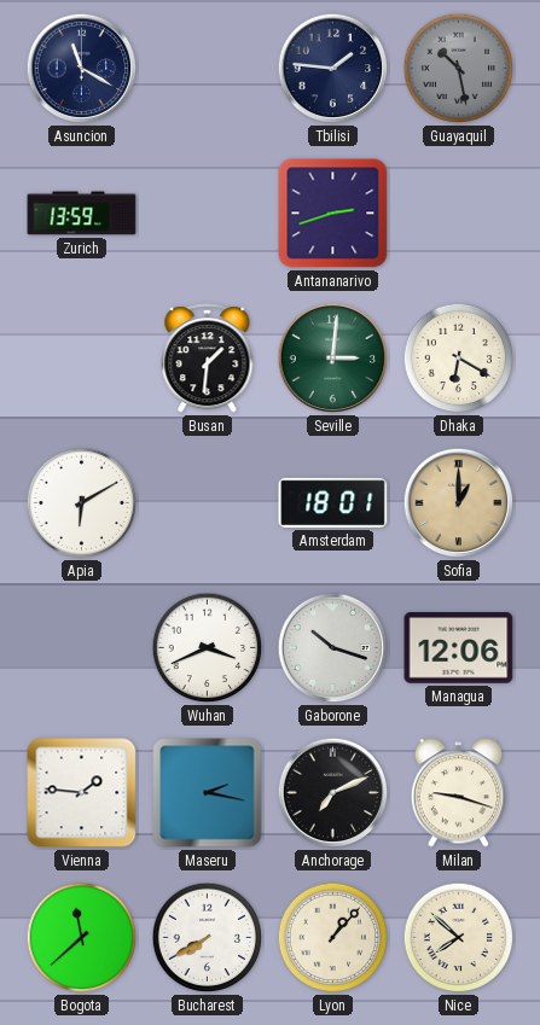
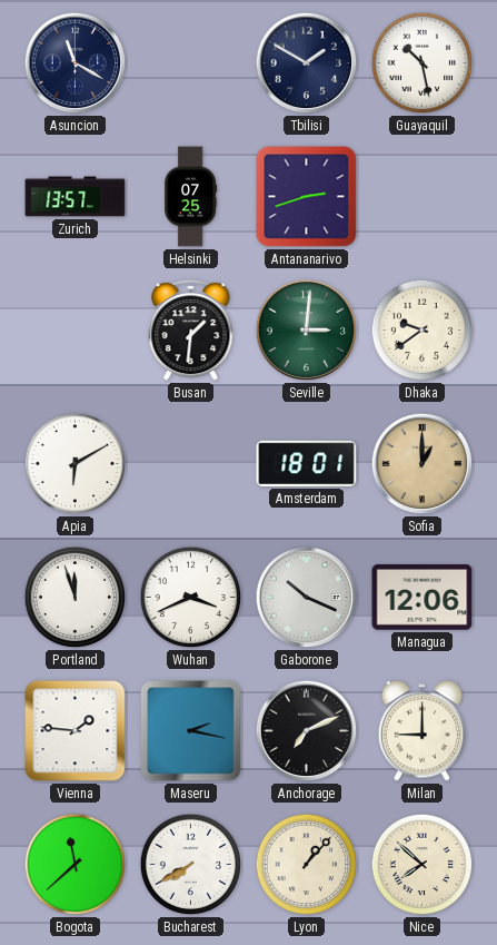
Tbilisi: 1:46 -> 1:50
Guayaquil dial: grey -> white
Zurich: 13:59 -> 13:57
Helsinki: none -> 07:25
Dhaka: 6:20 -> 9:39
Portland: none -> 11:57
Gaborone: 10:18 -> 10:19
Milan: 9:18 -> 9:00
